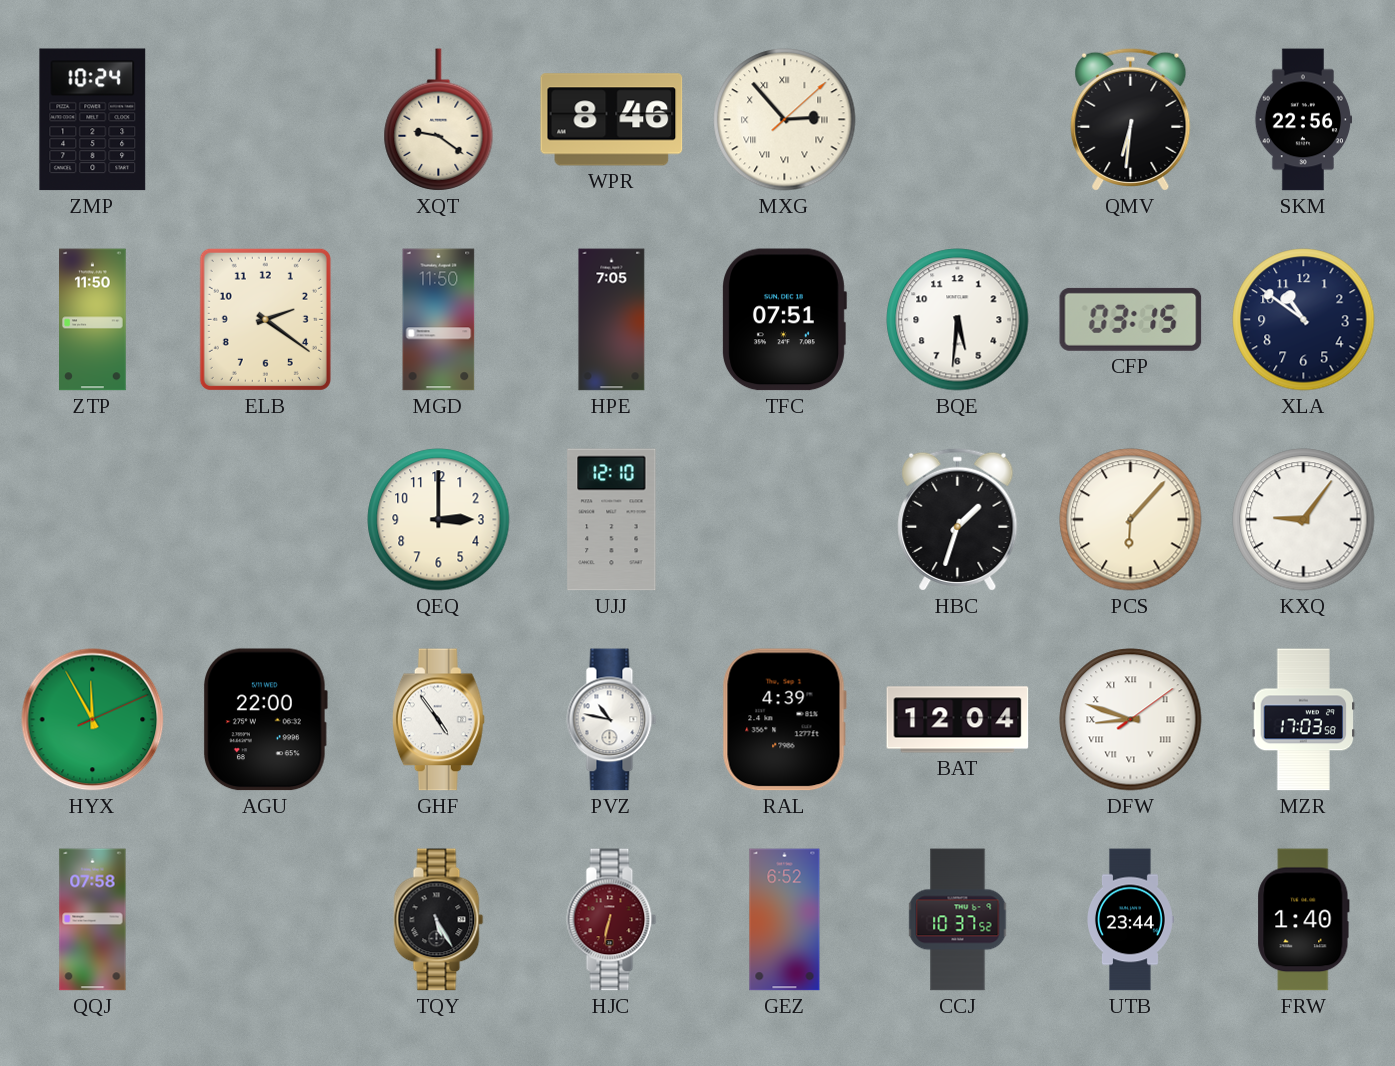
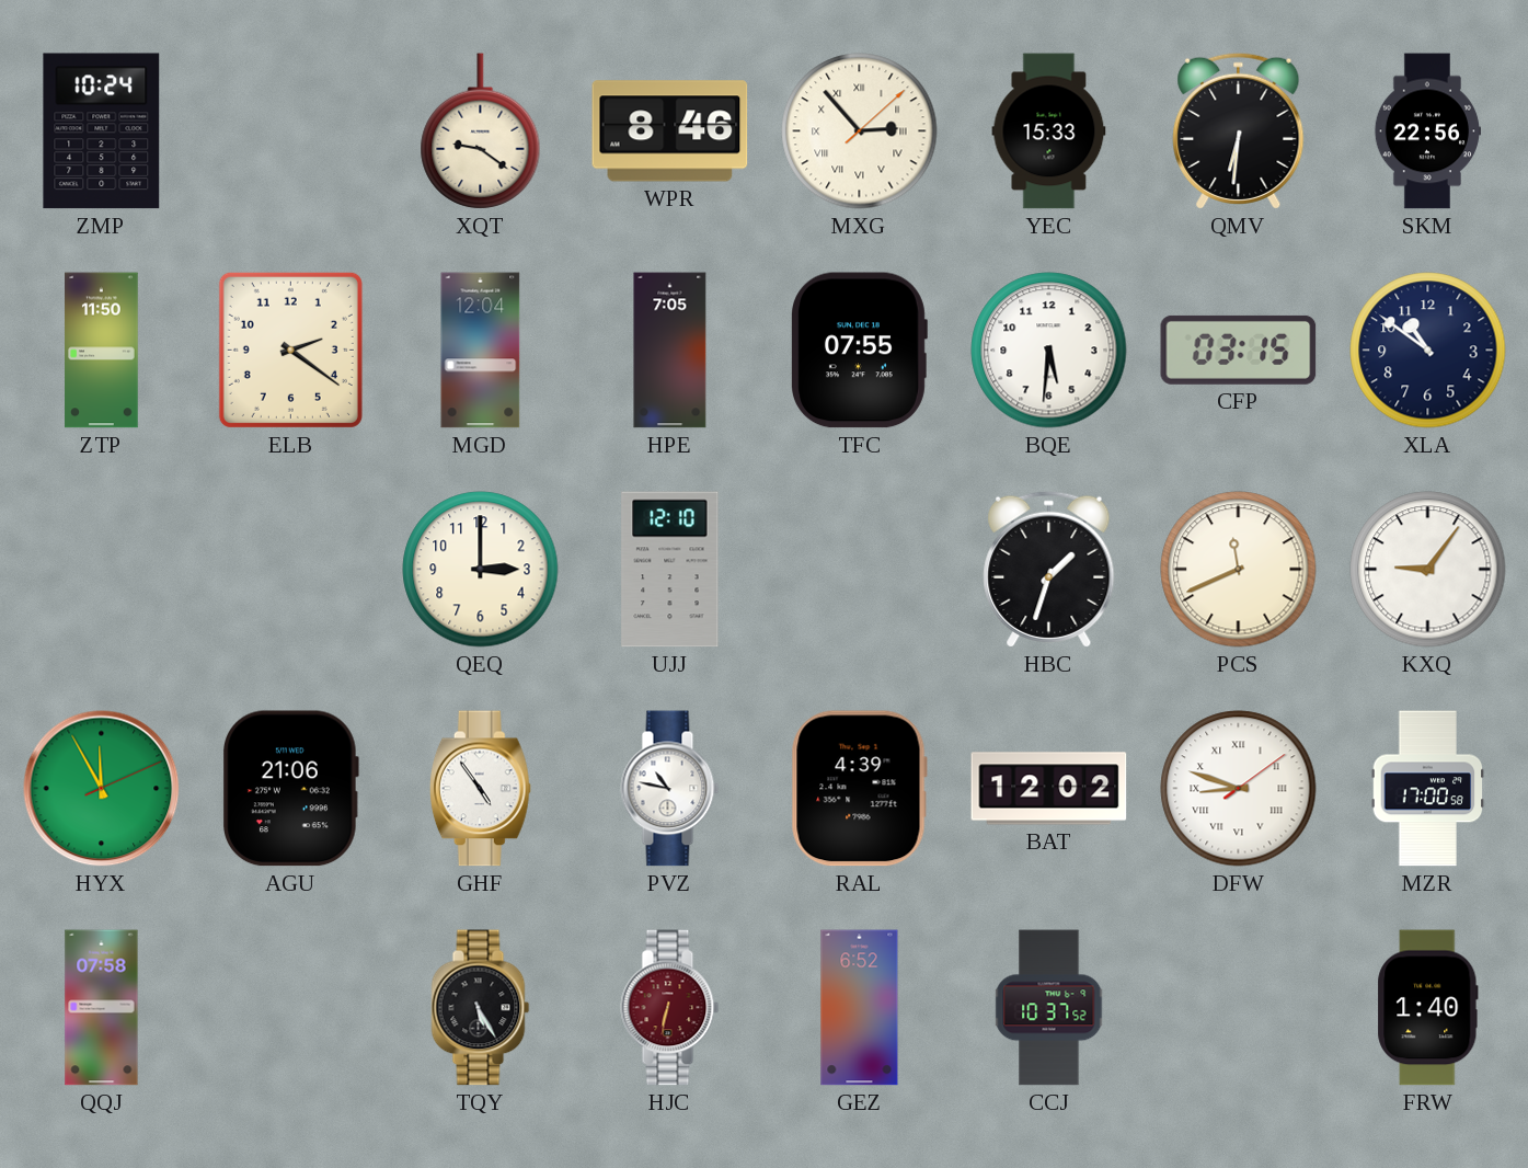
YEC: none -> 15:33
MGD: 11:50 -> 12:04
TFC: 07:51 -> 07:55
PCS: 6:07 -> 11:41
AGU: 22:00 -> 21:06
BAT: 12:04 -> 12:02
MZR: 17:03 -> 17:00
UTB: 23:44 -> none
